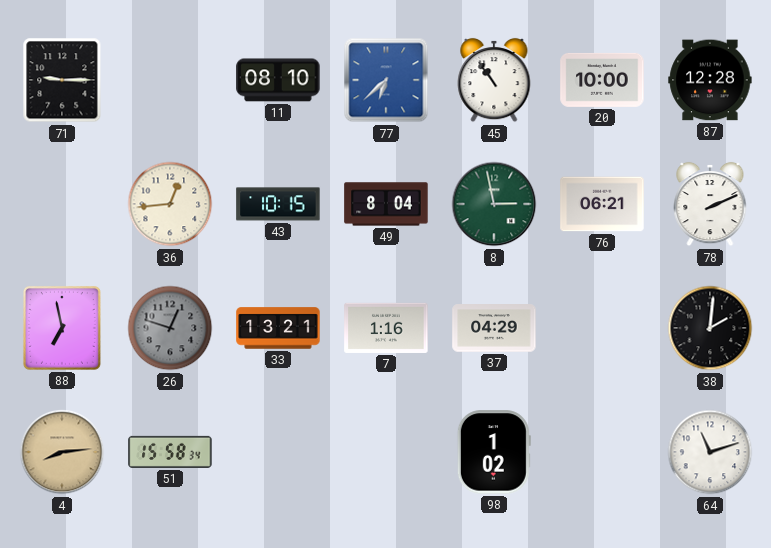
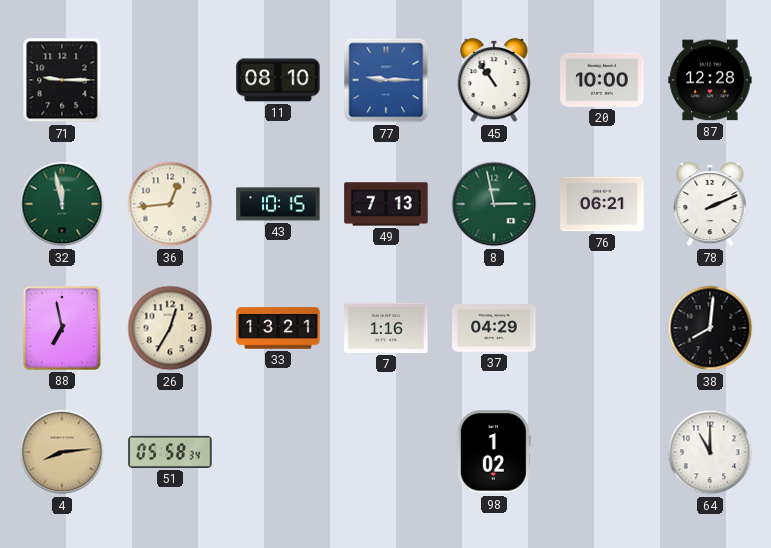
77: 6:38 -> 9:15
32: none -> 11:58
49: 8:04 -> 7:13
26: 12:48 -> 12:35
26 dial: grey -> cream
38: 2:01 -> 8:01
51: 15:58 -> 05:58
64: 11:12 -> 11:00
